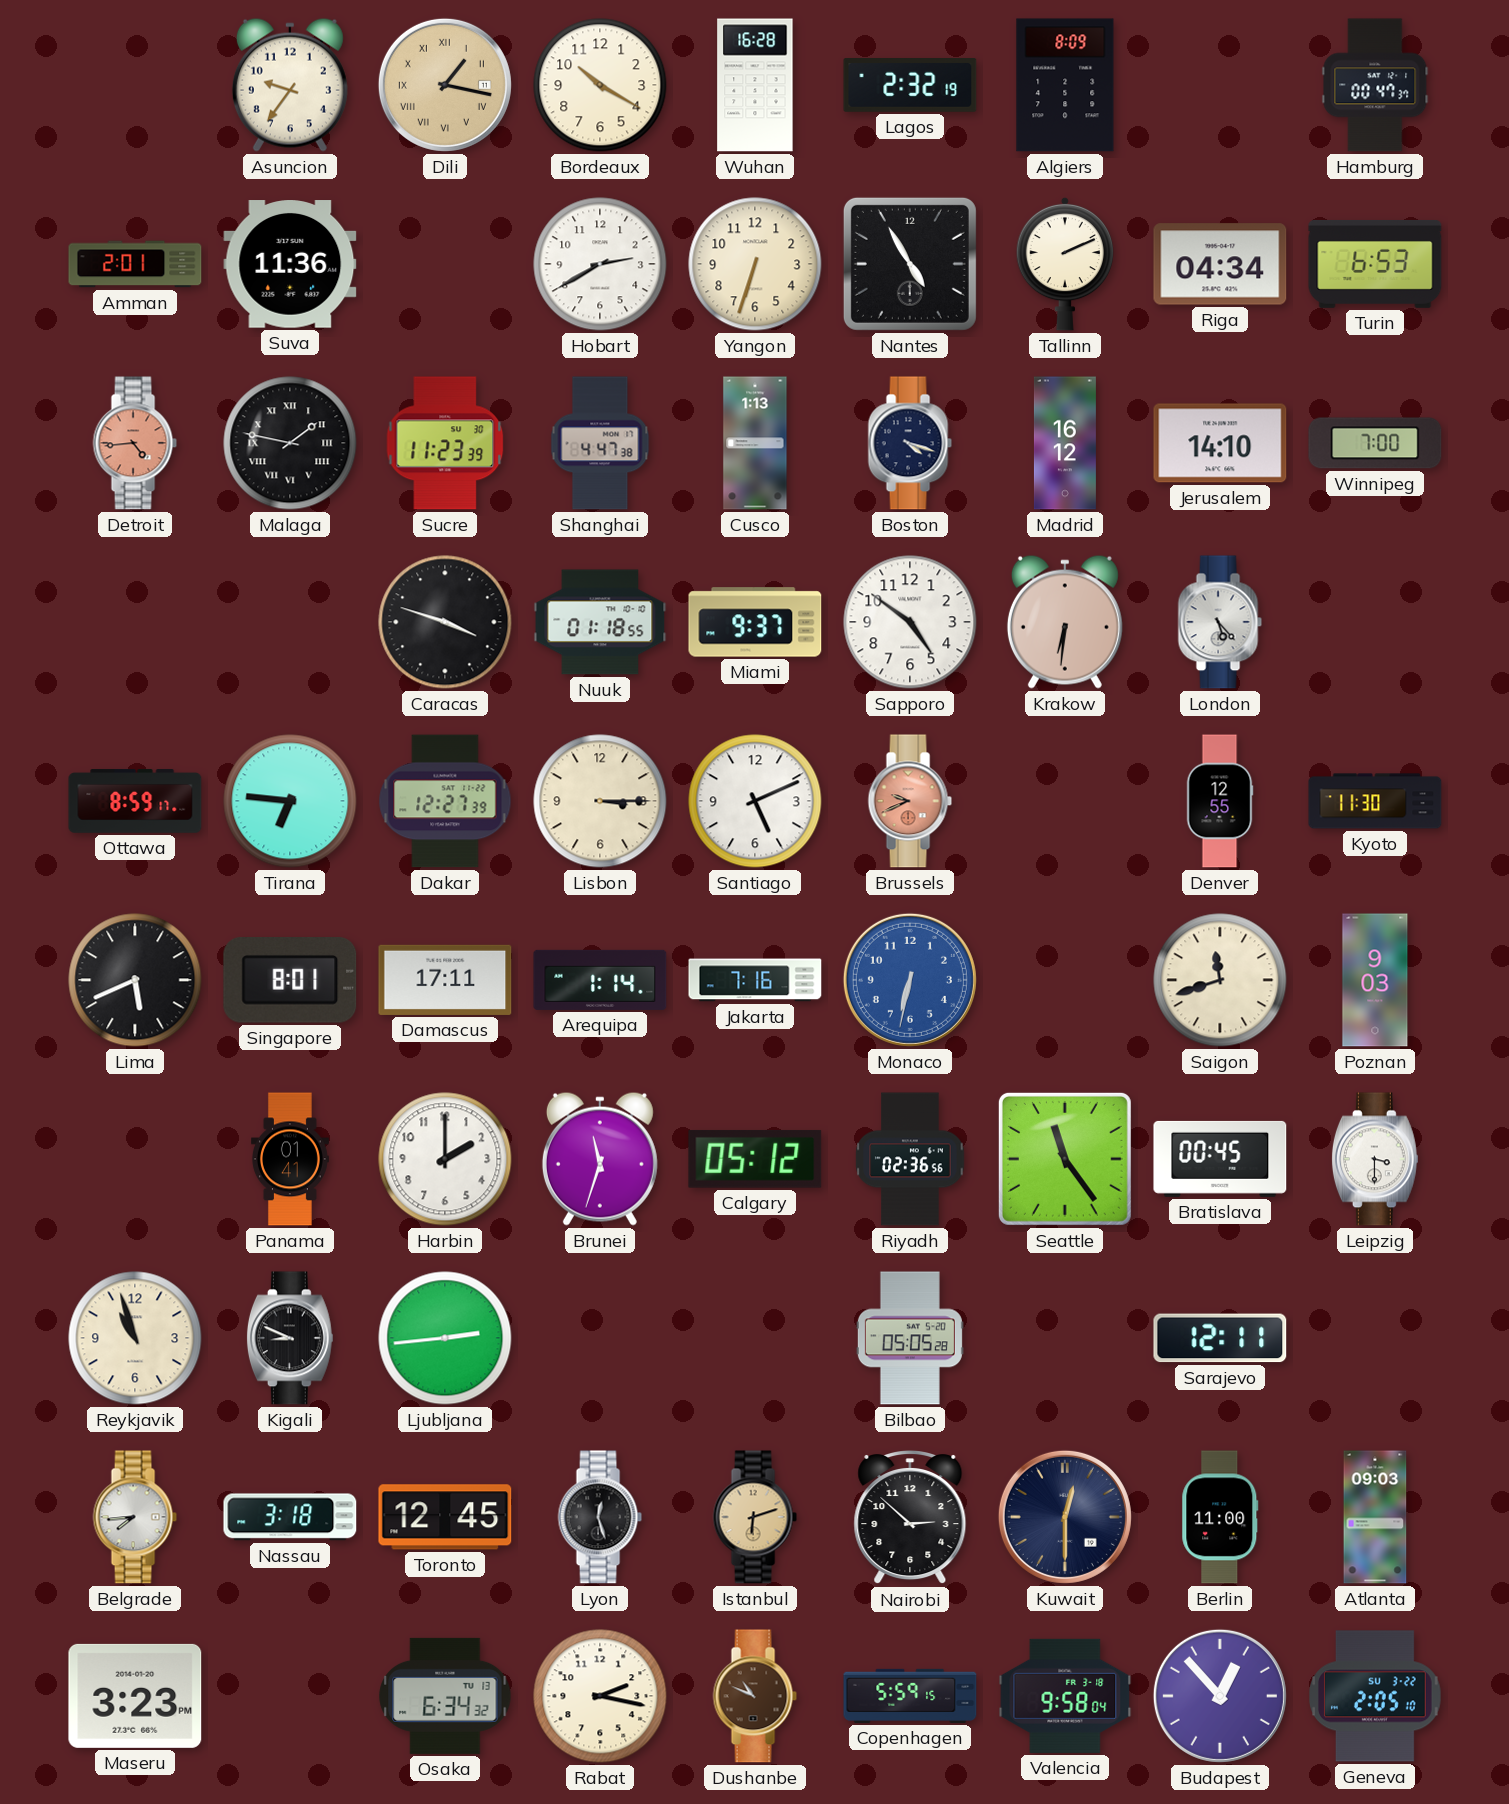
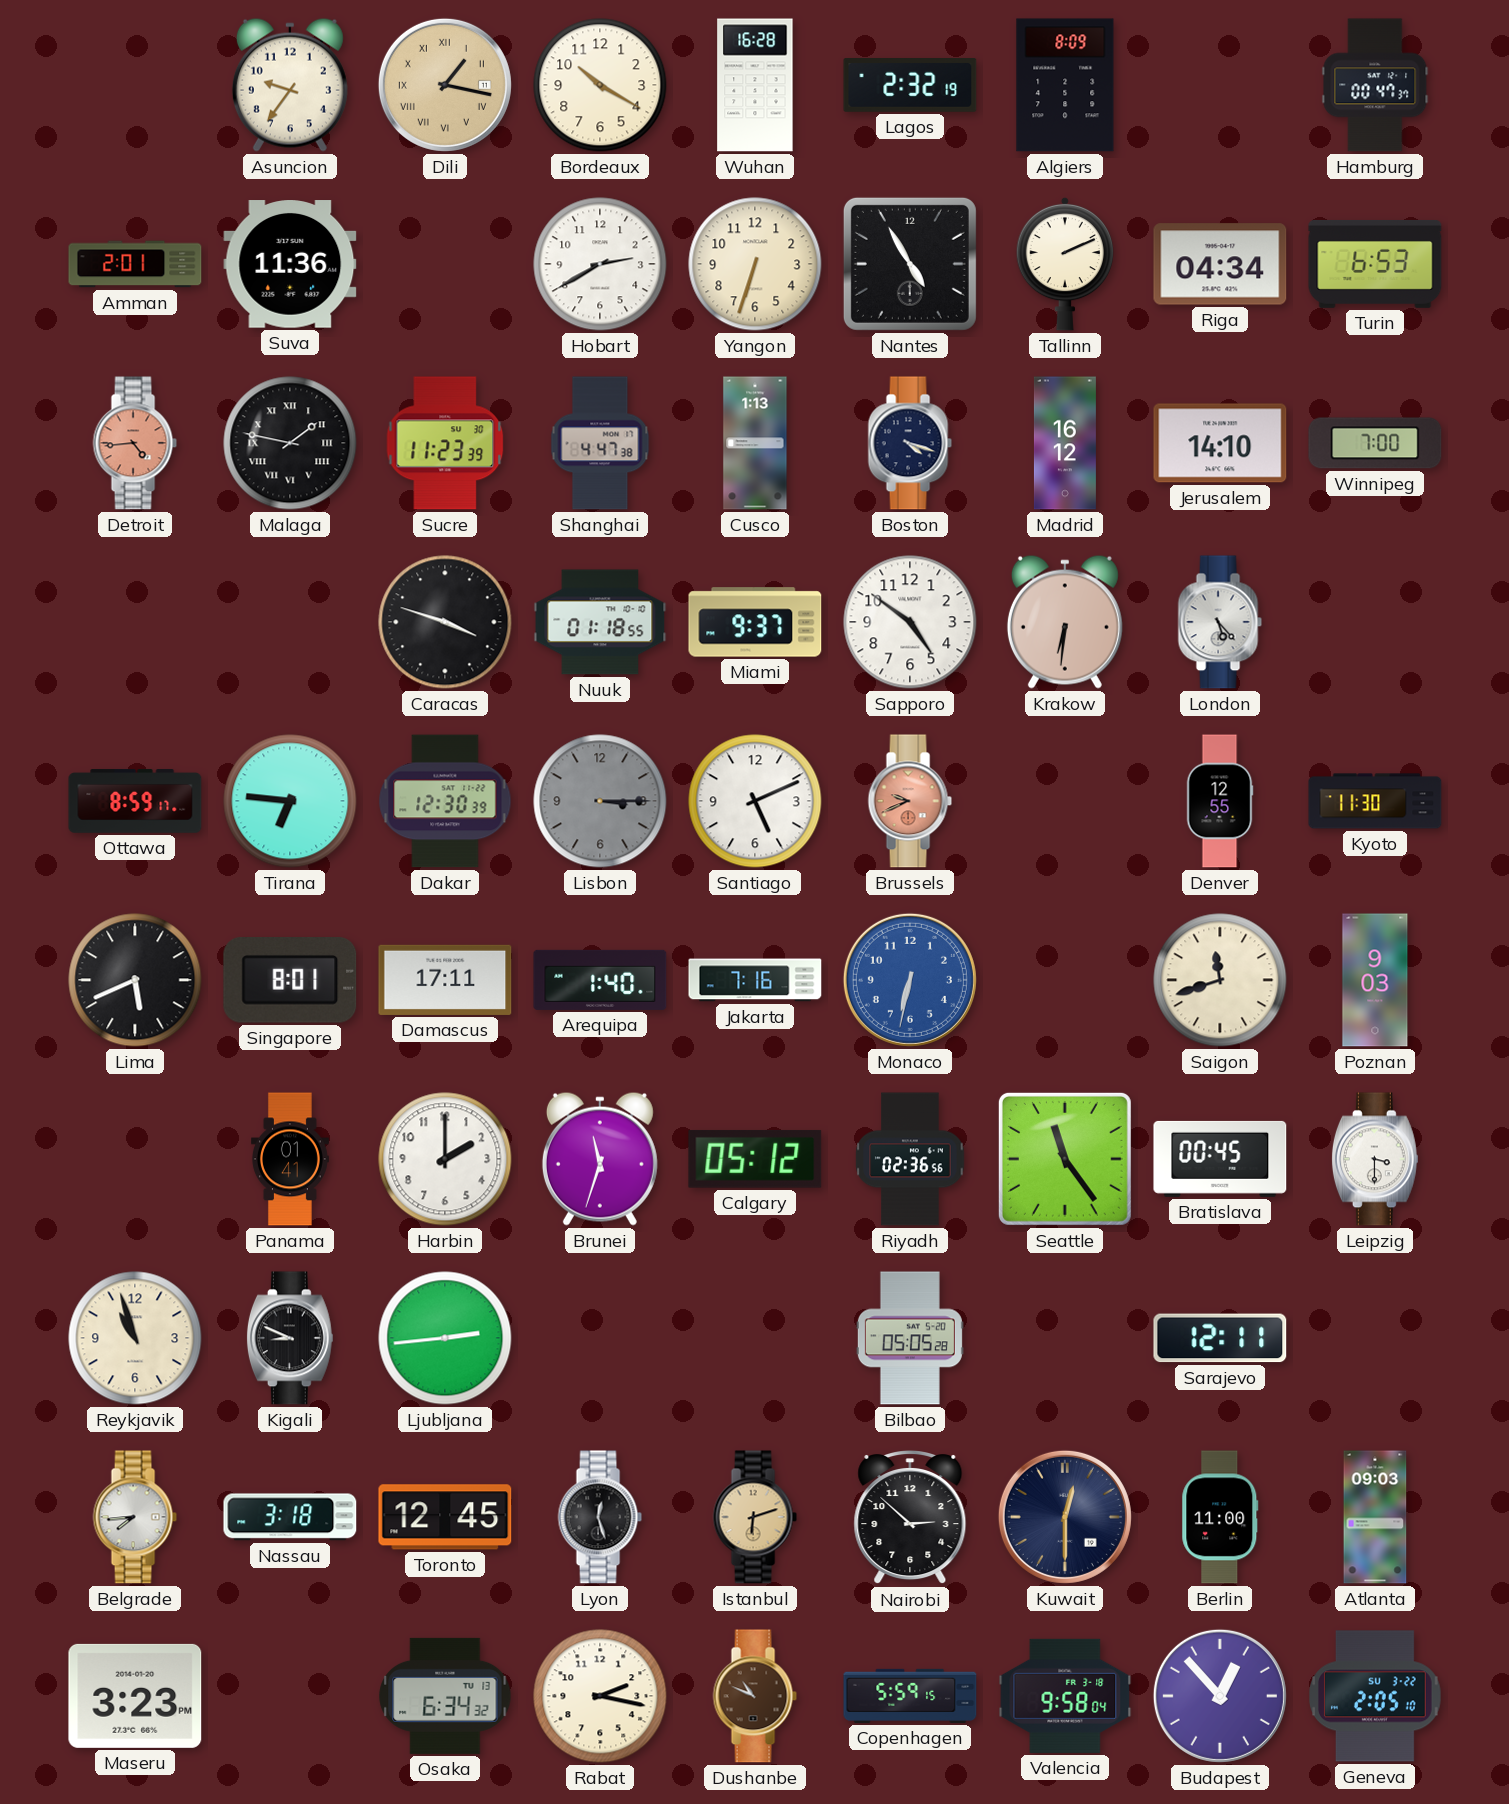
Dakar: 12:27 -> 12:30
Lisbon dial: cream -> grey
Arequipa: 1:14 -> 1:40
